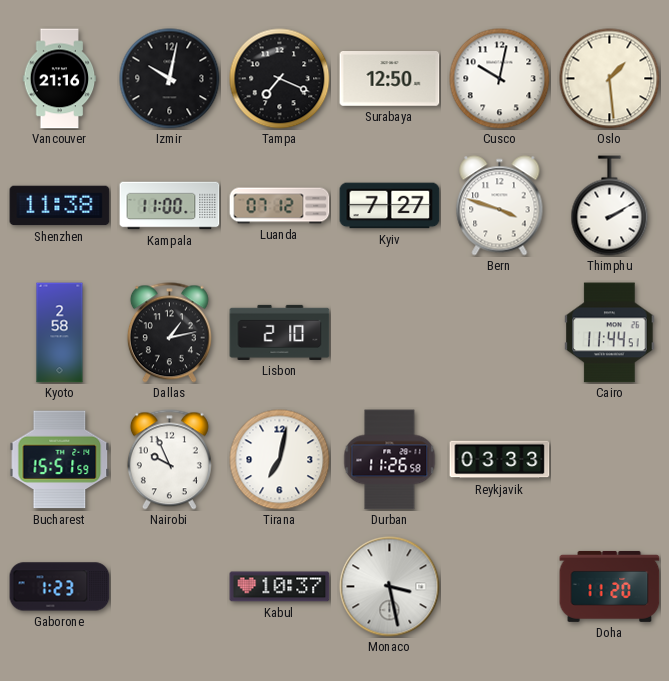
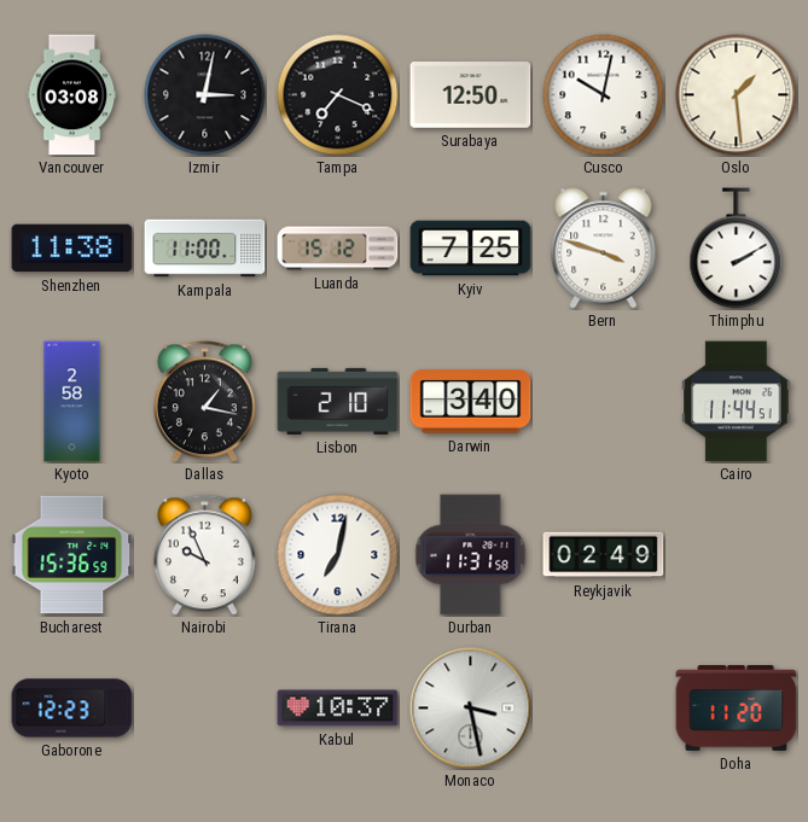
Vancouver: 21:16 -> 03:08
Izmir: 10:02 -> 3:02
Luanda: 07:12 -> 15:12
Kyiv: 7:27 -> 7:25
Dallas: 1:13 -> 1:17
Darwin: none -> 3:40
Bucharest: 15:51 -> 15:36
Durban: 11:26 -> 11:31
Reykjavik: 03:33 -> 02:49
Gaborone: 1:23 -> 12:23
